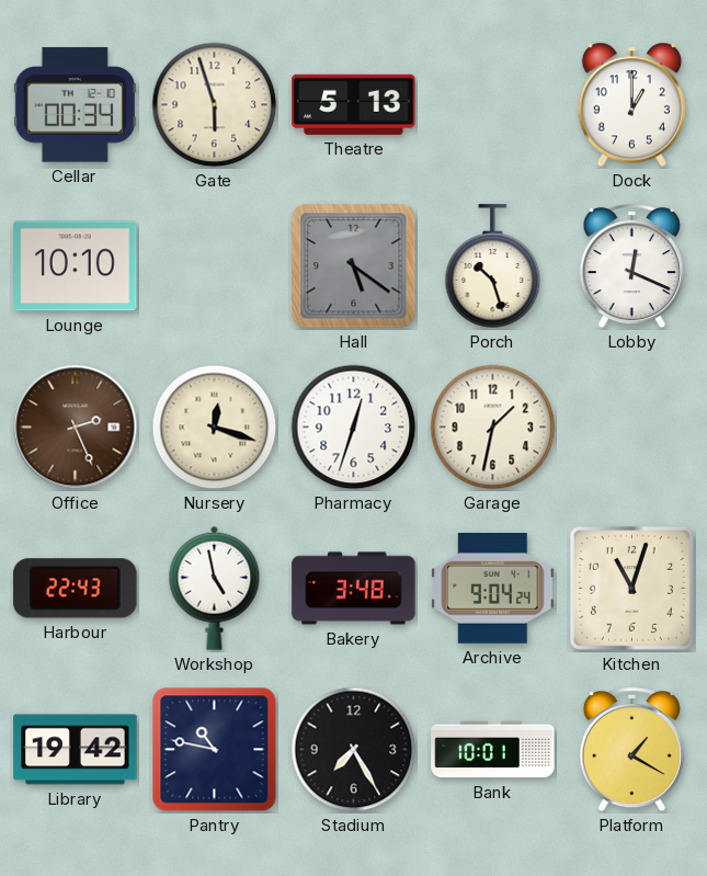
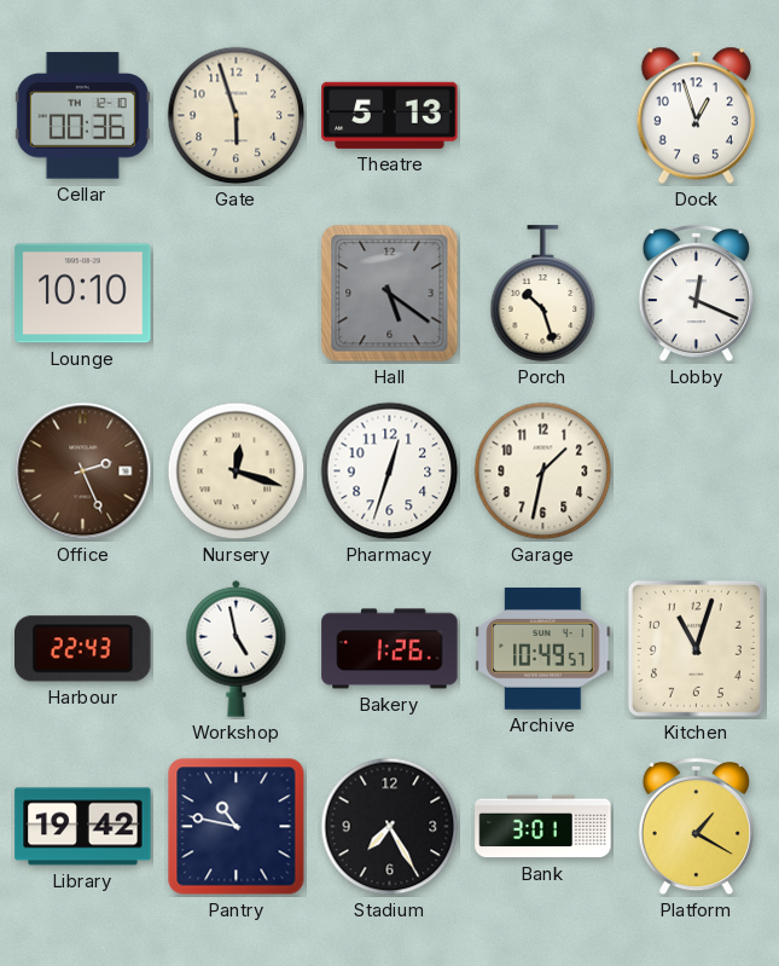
Cellar: 00:34 -> 00:36
Dock: 1:00 -> 12:57
Bakery: 3:48 -> 1:26
Archive: 9:04 -> 10:49
Bank: 10:01 -> 3:01
